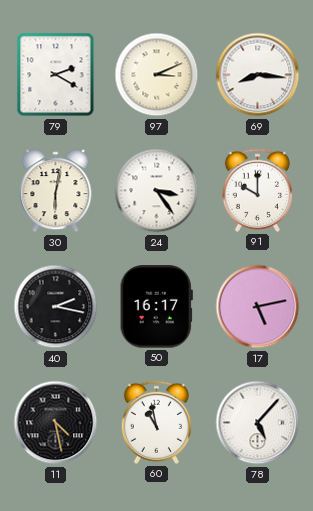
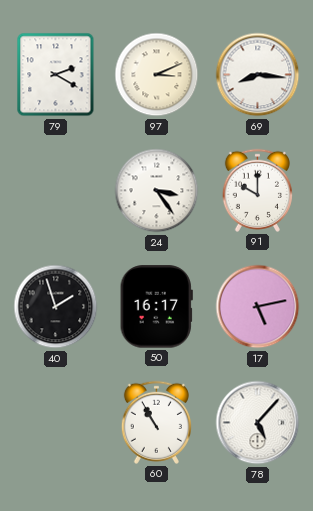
30: 6:02 -> none
40: 2:17 -> 1:57
11: 4:28 -> none
60: 10:58 -> 10:55
